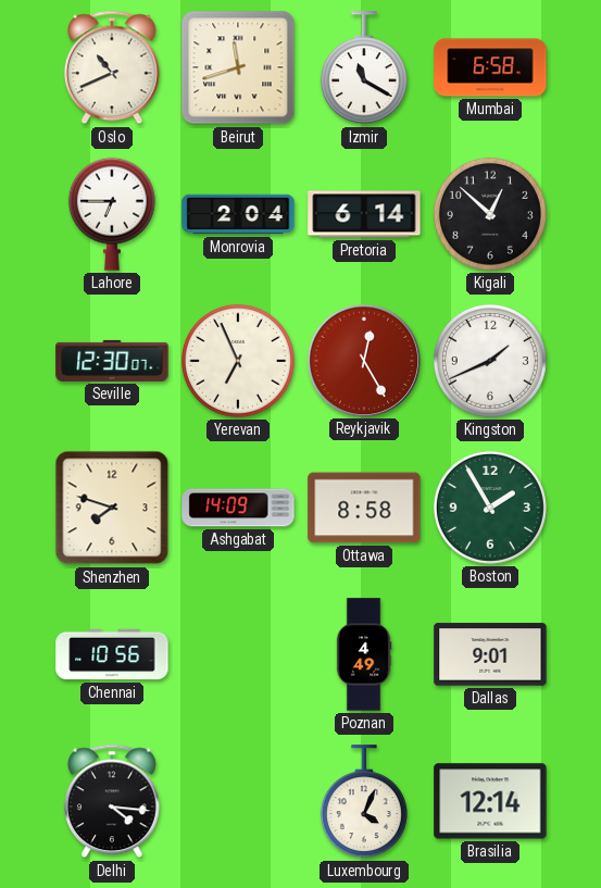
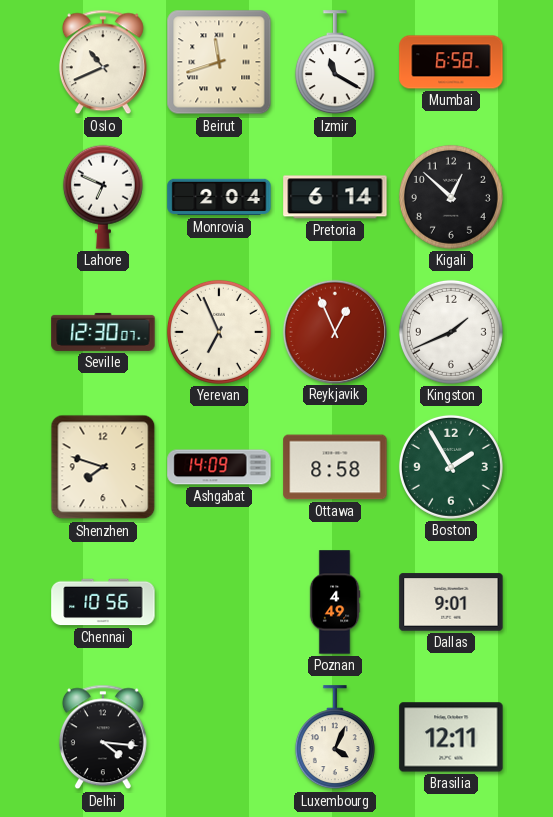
Lahore: 6:45 -> 6:49
Reykjavik: 12:25 -> 12:56
Brasilia: 12:14 -> 12:11
